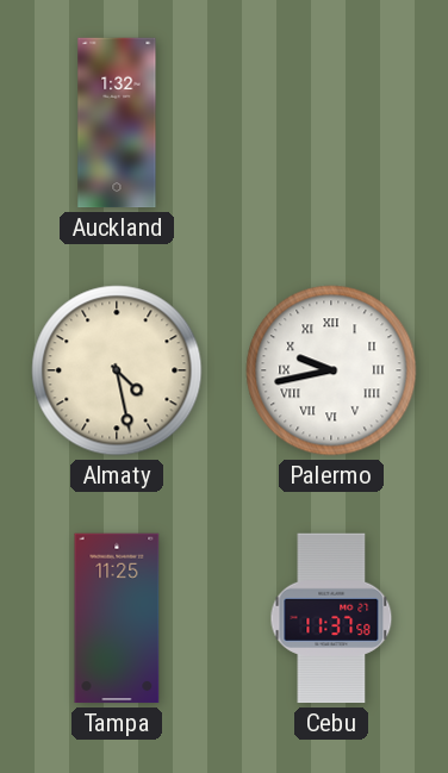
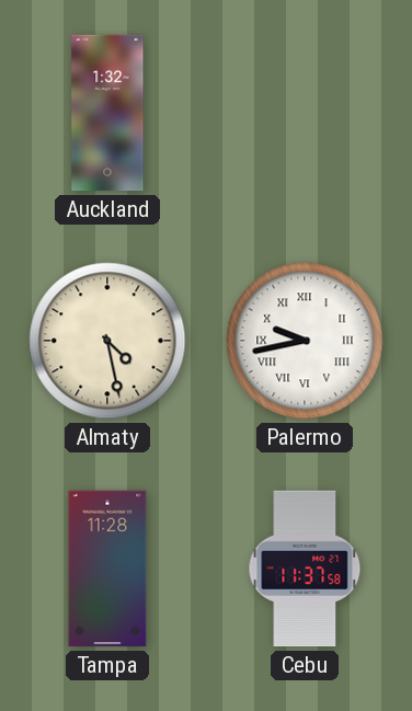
Tampa: 11:25 -> 11:28
